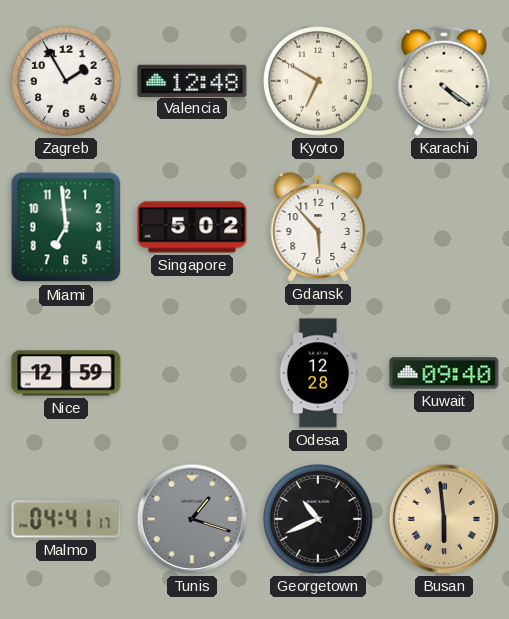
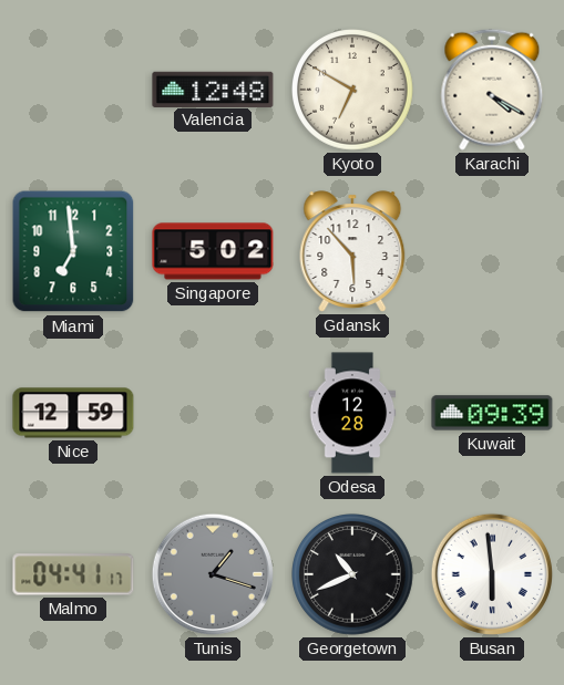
Zagreb: 1:55 -> none
Karachi: 4:21 -> 4:20
Kuwait: 09:40 -> 09:39
Busan dial: champagne -> white
